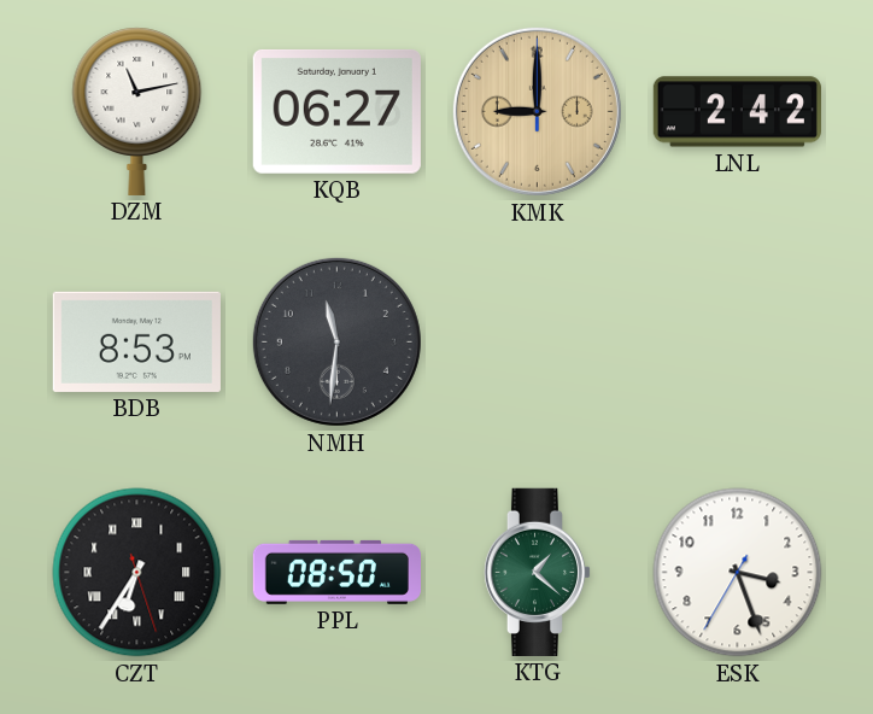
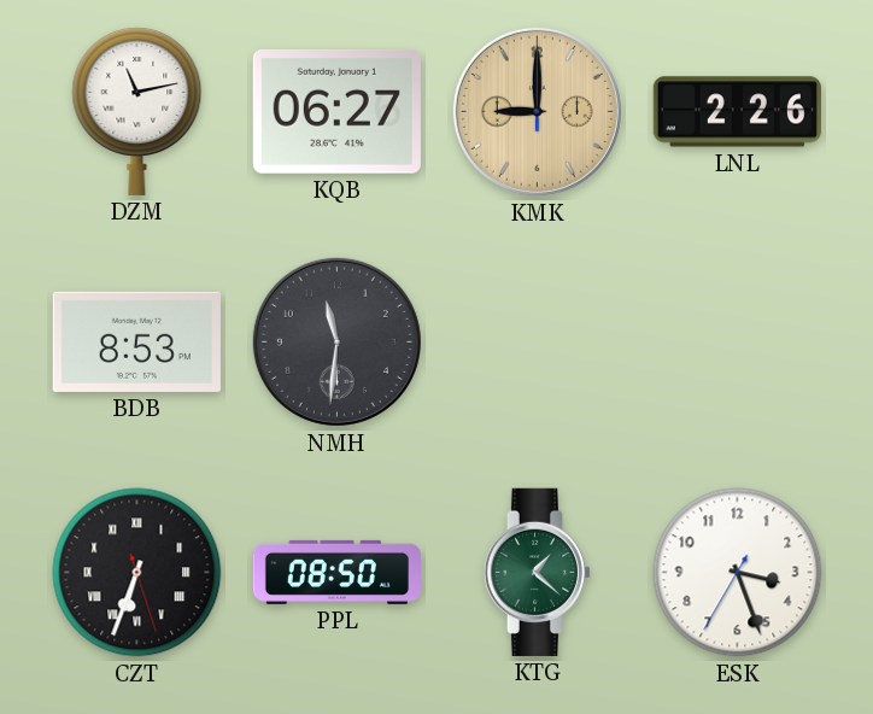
LNL: 2:42 -> 2:26
CZT: 6:35 -> 6:33
